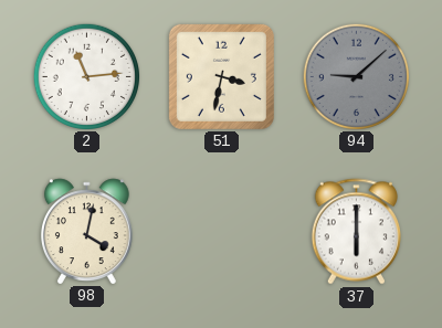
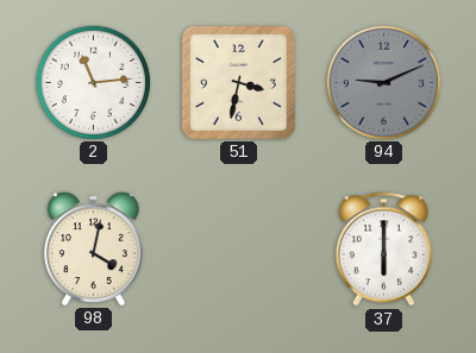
94: 9:08 -> 9:11
